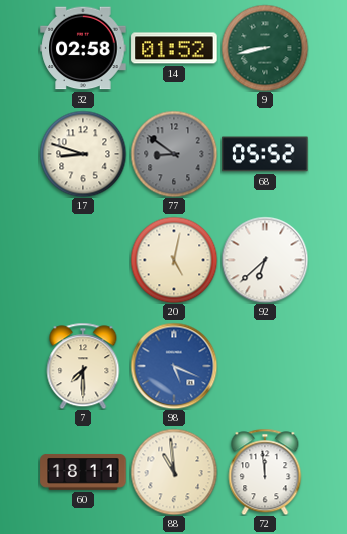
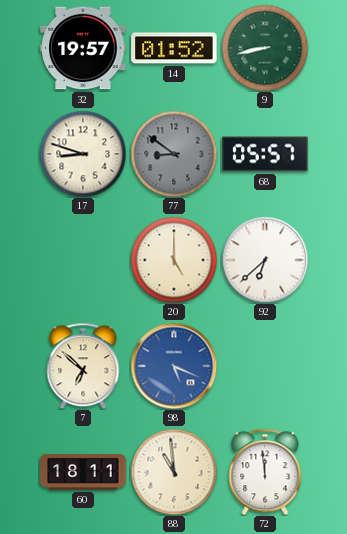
32: 02:58 -> 19:57
68: 05:52 -> 05:57
20: 5:02 -> 5:00
7: 7:30 -> 6:52
